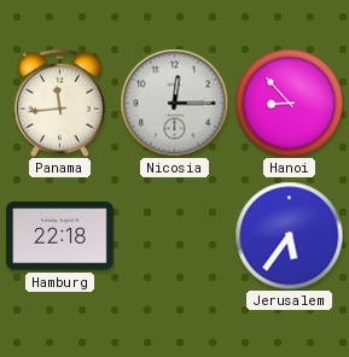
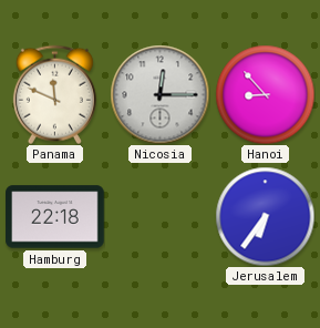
Panama: 11:44 -> 11:49
Jerusalem: 5:36 -> 6:36
